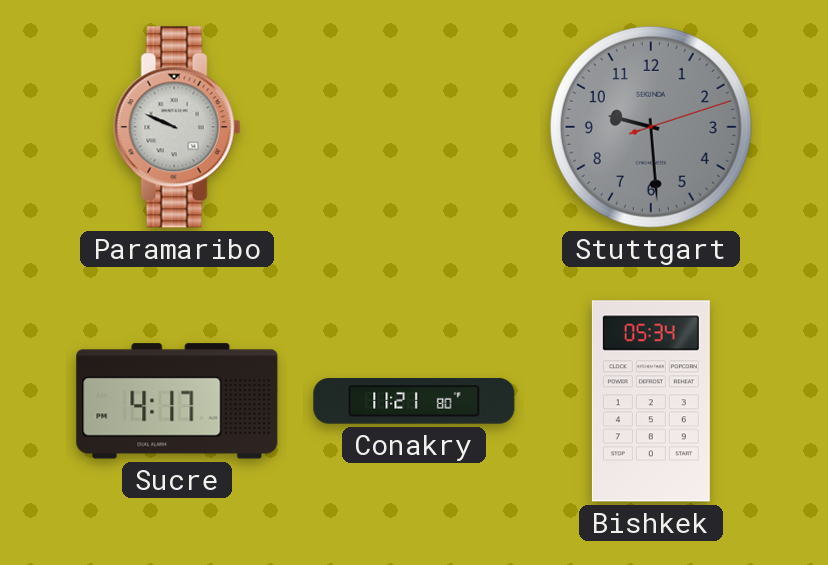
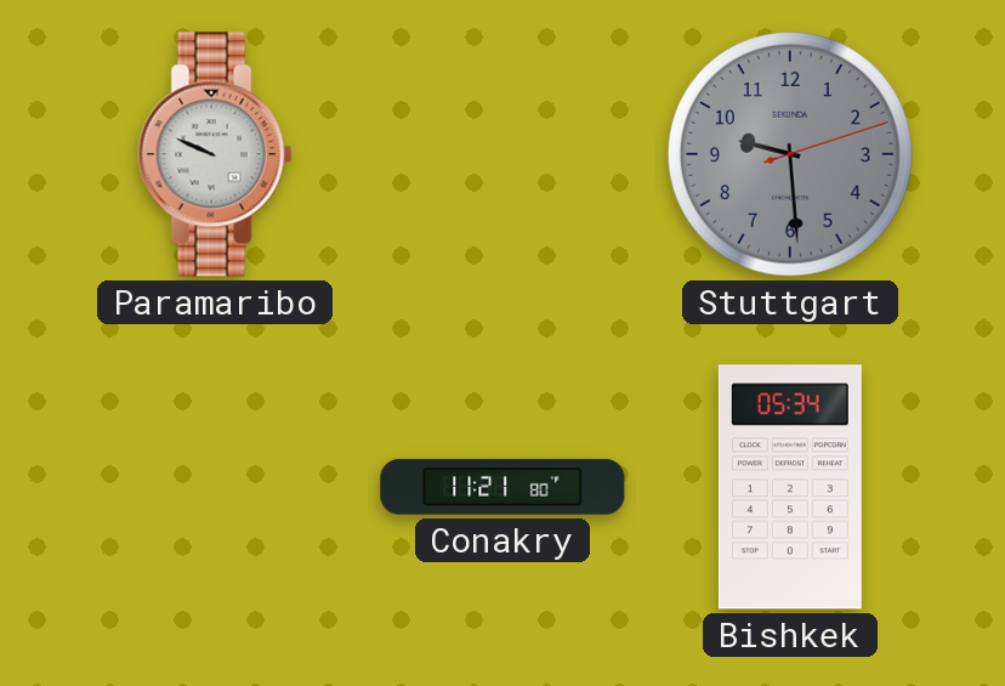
Sucre: 4:17 -> none
